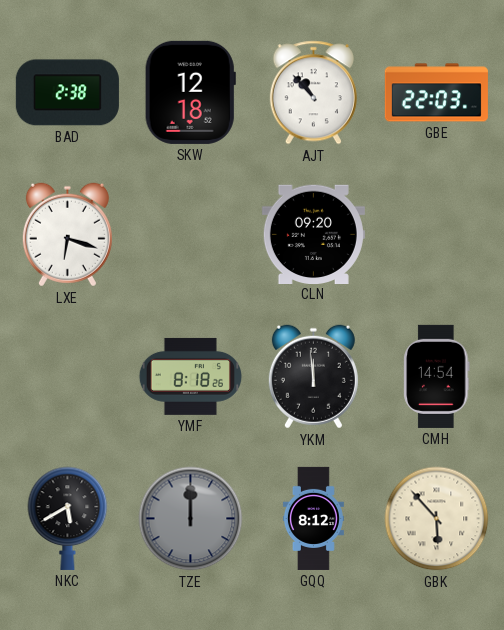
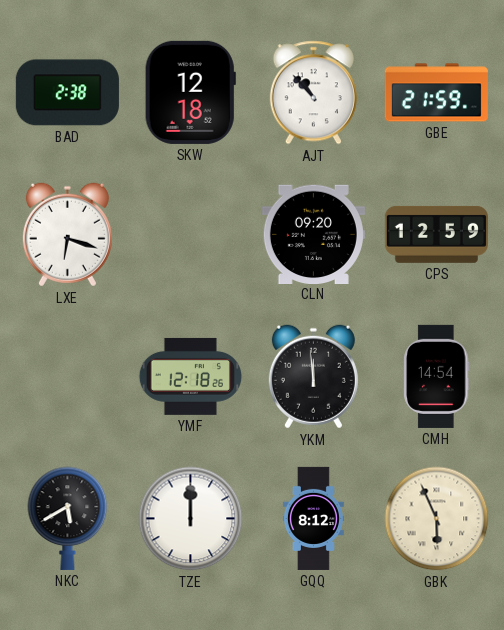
GBE: 22:03 -> 21:59
CPS: none -> 12:59
YMF: 8:18 -> 12:18
TZE dial: grey -> white
GBK: 5:53 -> 5:56
